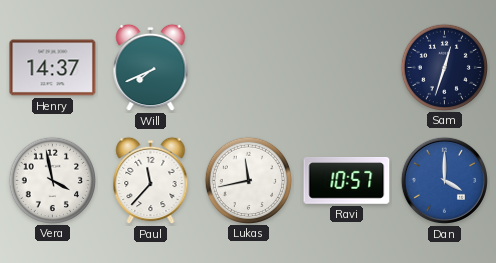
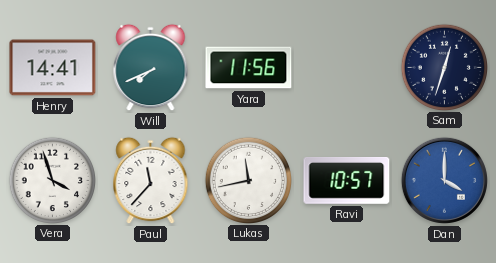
Henry: 14:37 -> 14:41
Yara: none -> 11:56
Vera: 3:58 -> 3:57
